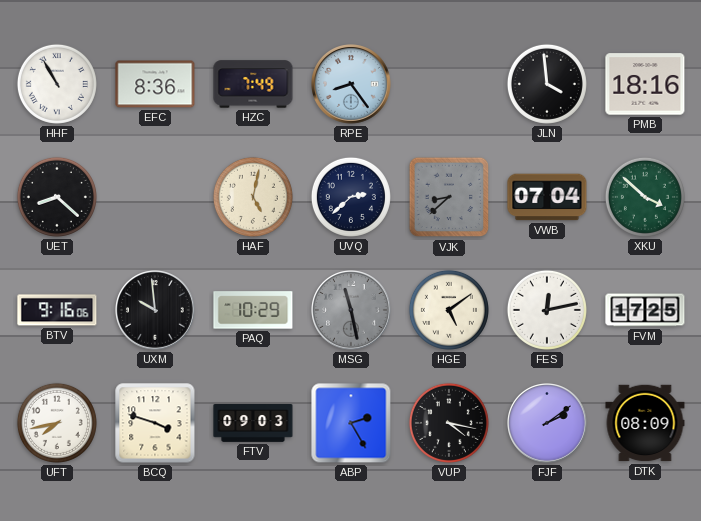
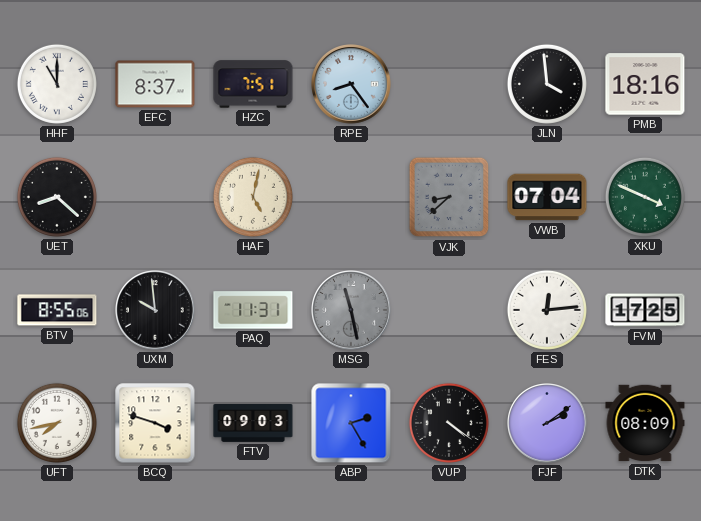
HHF: 10:55 -> 11:00
EFC: 8:36 -> 8:37
HZC: 7:49 -> 7:51
UVQ: 2:38 -> none
XKU: 3:52 -> 3:49
BTV: 9:16 -> 8:55
PAQ: 10:29 -> 11:31
HGE: 5:09 -> none
FES: 12:13 -> 12:14
VUP: 4:17 -> 4:21
